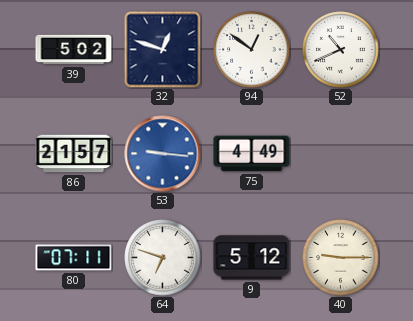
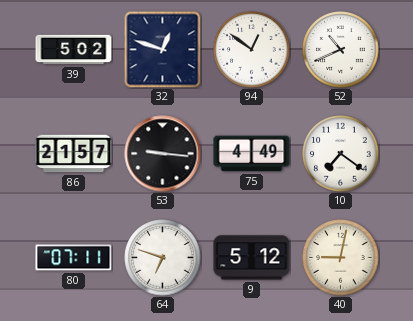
53 dial: blue -> black
10: none -> 7:21
40: 9:15 -> 9:02
